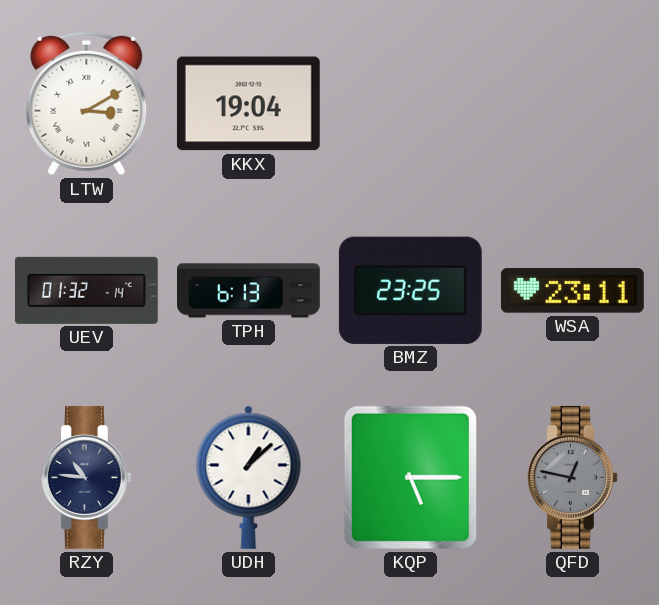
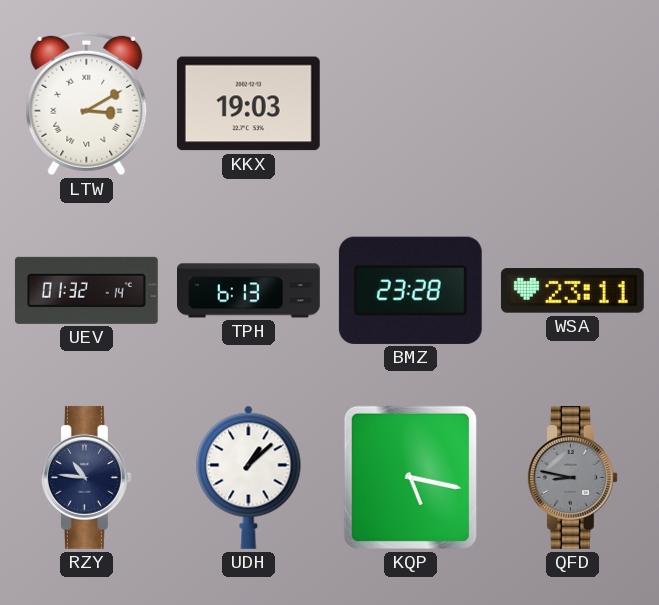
KKX: 19:04 -> 19:03
BMZ: 23:25 -> 23:28
KQP: 5:15 -> 5:17
QFD: 12:47 -> 8:47
